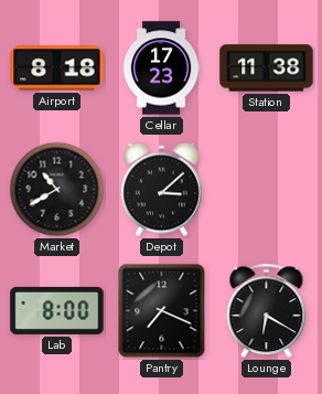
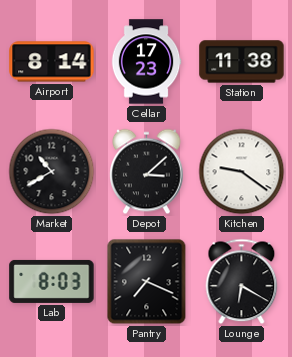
Airport: 8:18 -> 8:14
Kitchen: none -> 9:21
Lab: 8:00 -> 8:03
